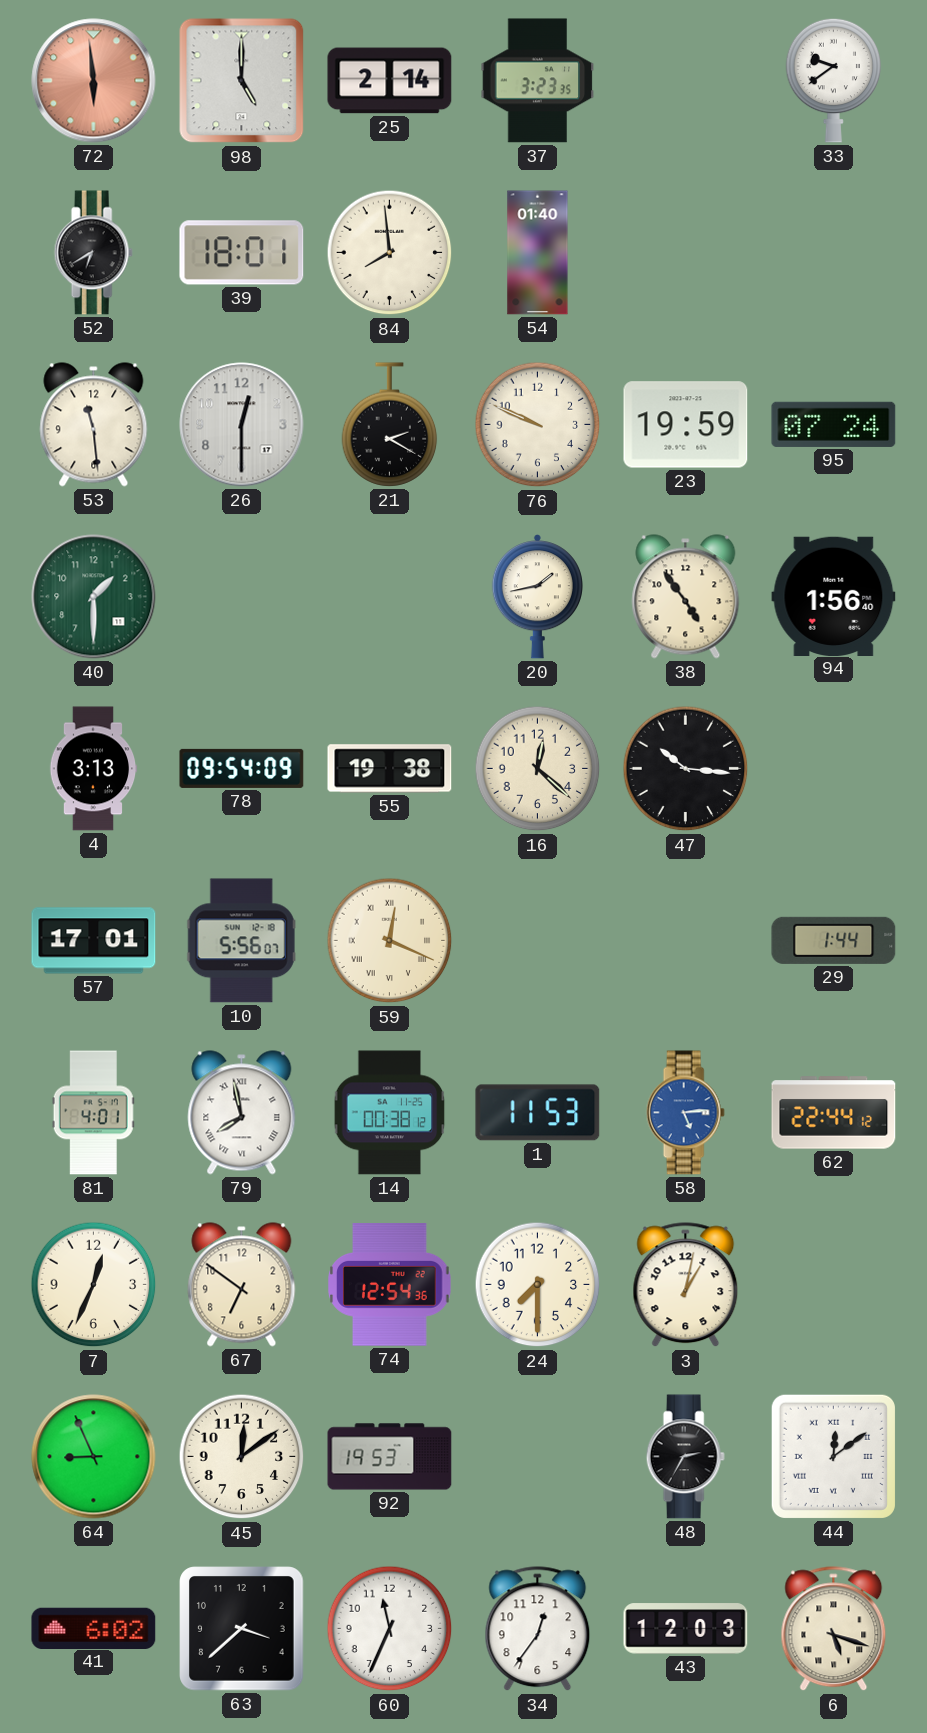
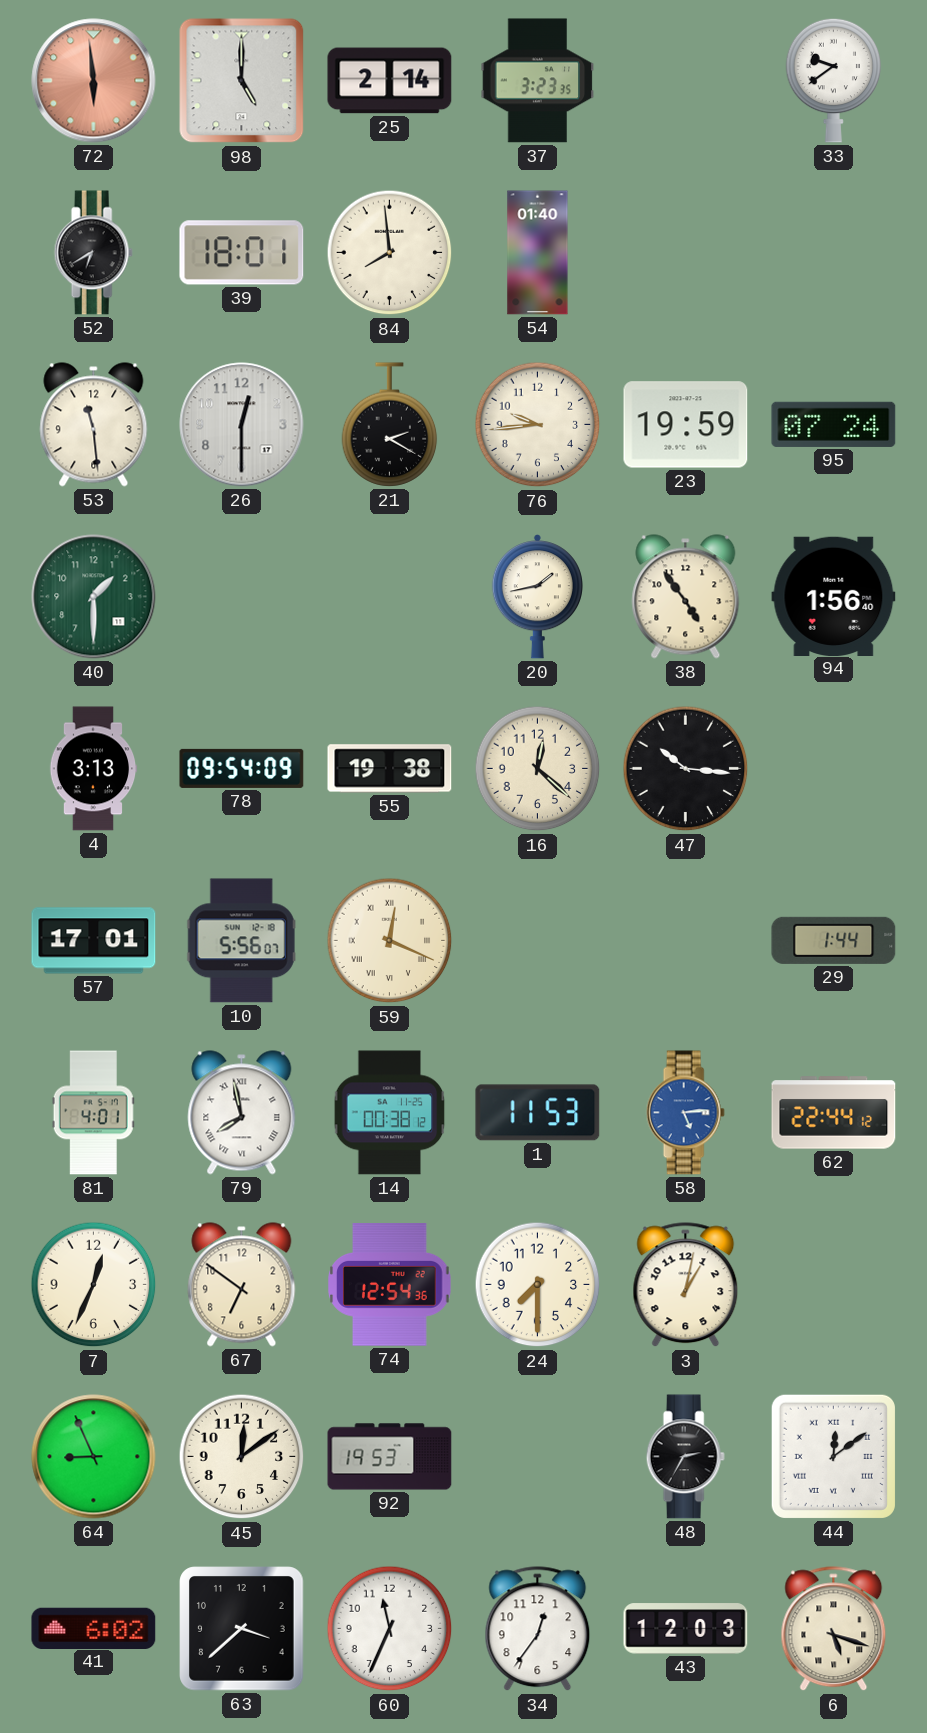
76: 9:49 -> 9:44
